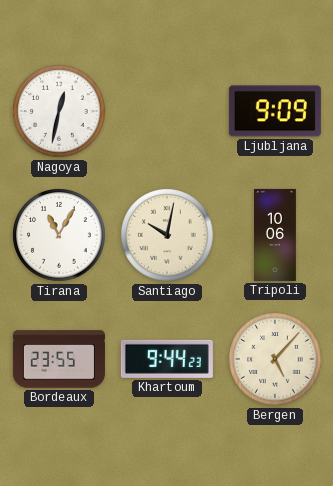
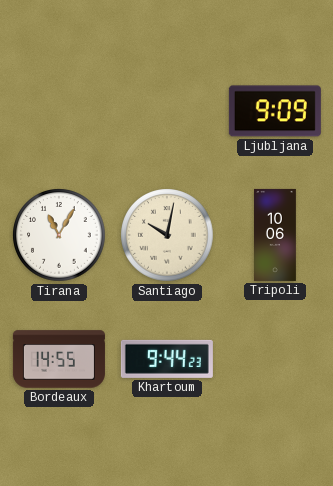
Nagoya: 12:32 -> none
Bordeaux: 23:55 -> 14:55
Bergen: 5:07 -> none
